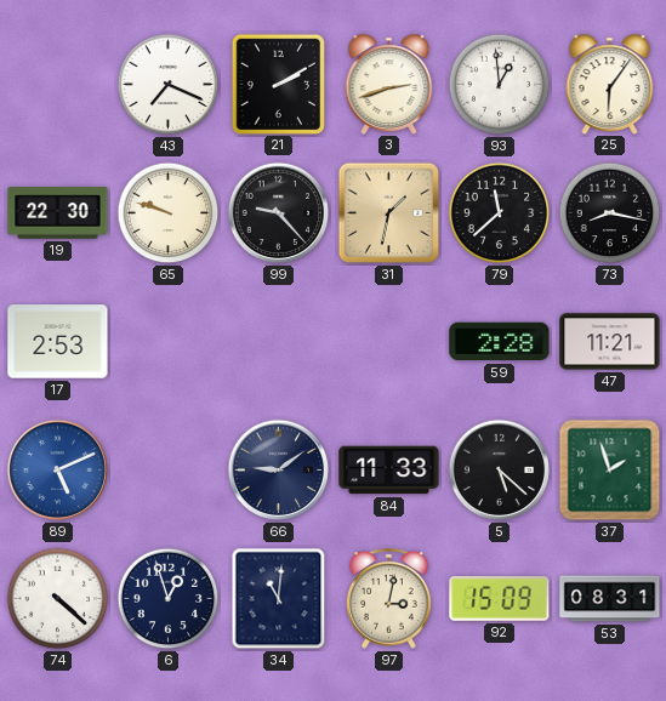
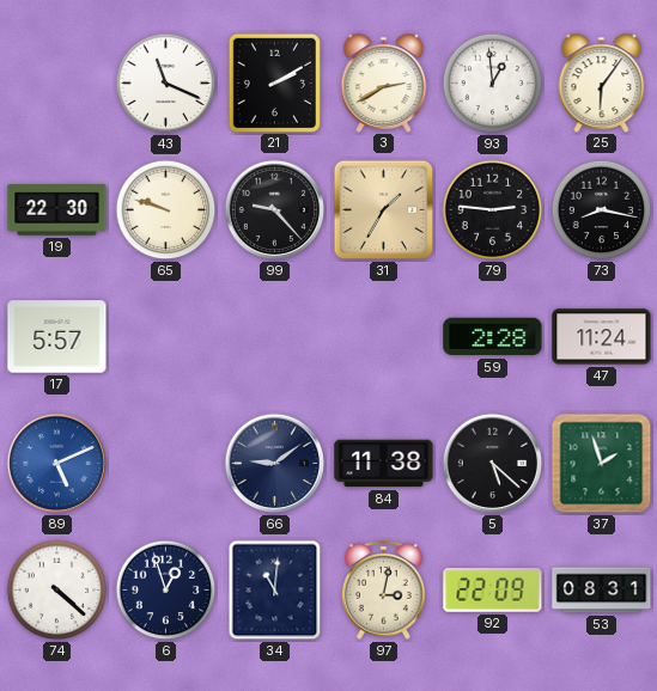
43: 7:19 -> 11:19
3: 2:42 -> 2:40
31: 1:32 -> 1:35
79: 11:38 -> 2:46
17: 2:53 -> 5:57
47: 11:21 -> 11:24
84: 11:33 -> 11:38
92: 15:09 -> 22:09
